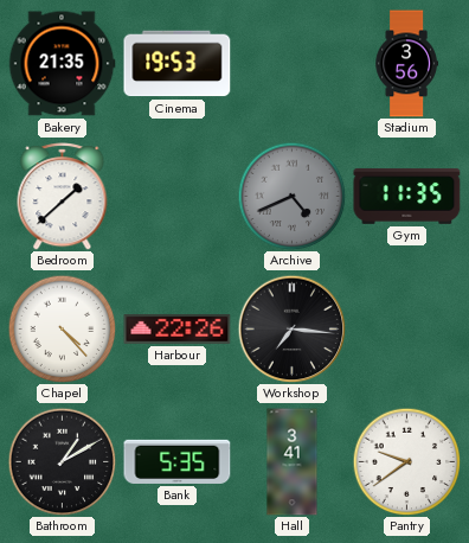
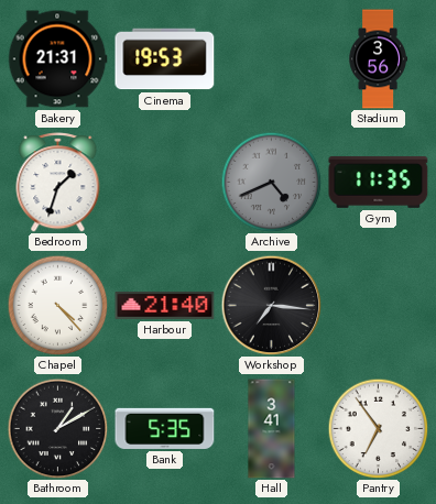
Bakery: 21:35 -> 21:31
Bedroom: 1:38 -> 1:33
Harbour: 22:26 -> 21:40
Pantry: 9:39 -> 6:54
